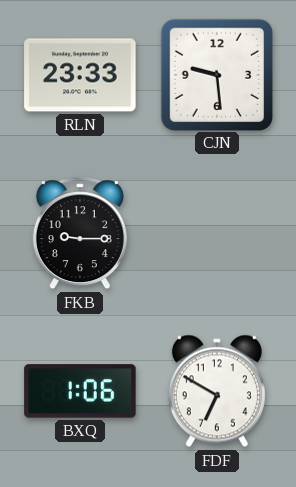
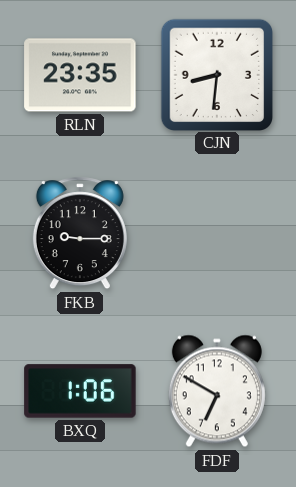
RLN: 23:33 -> 23:35
CJN: 9:29 -> 8:31
